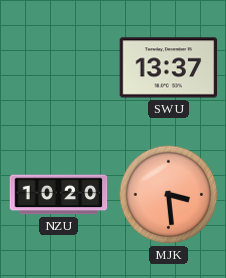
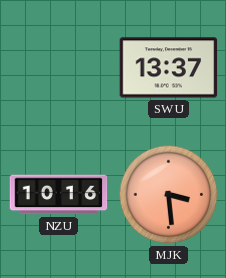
NZU: 10:20 -> 10:16
